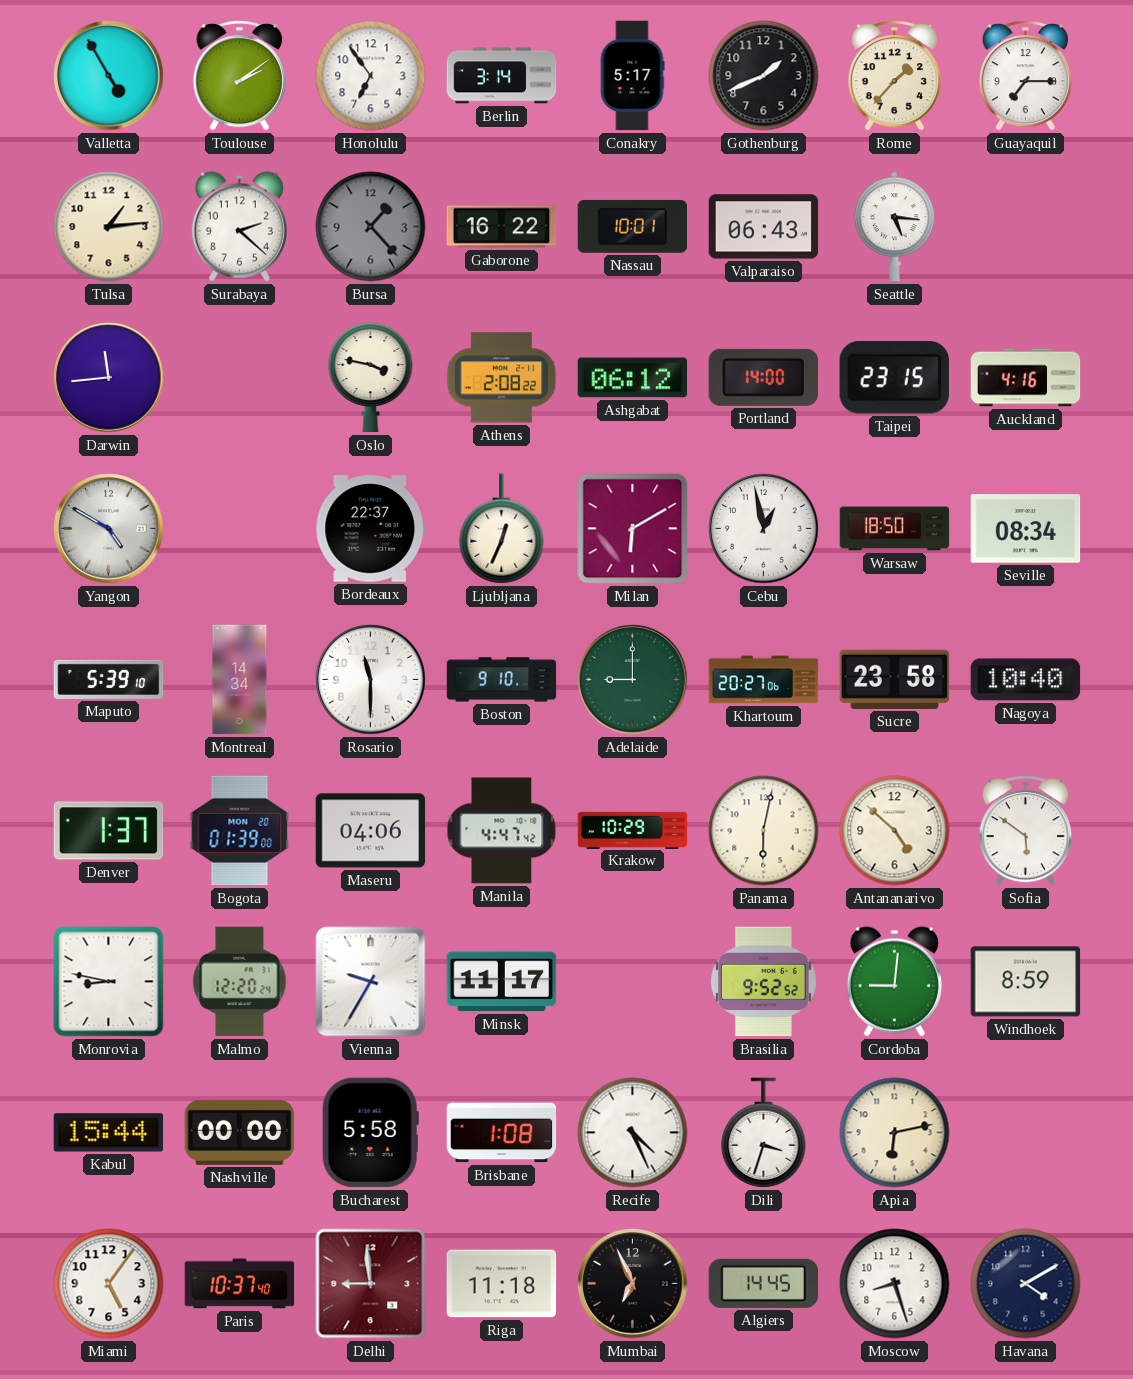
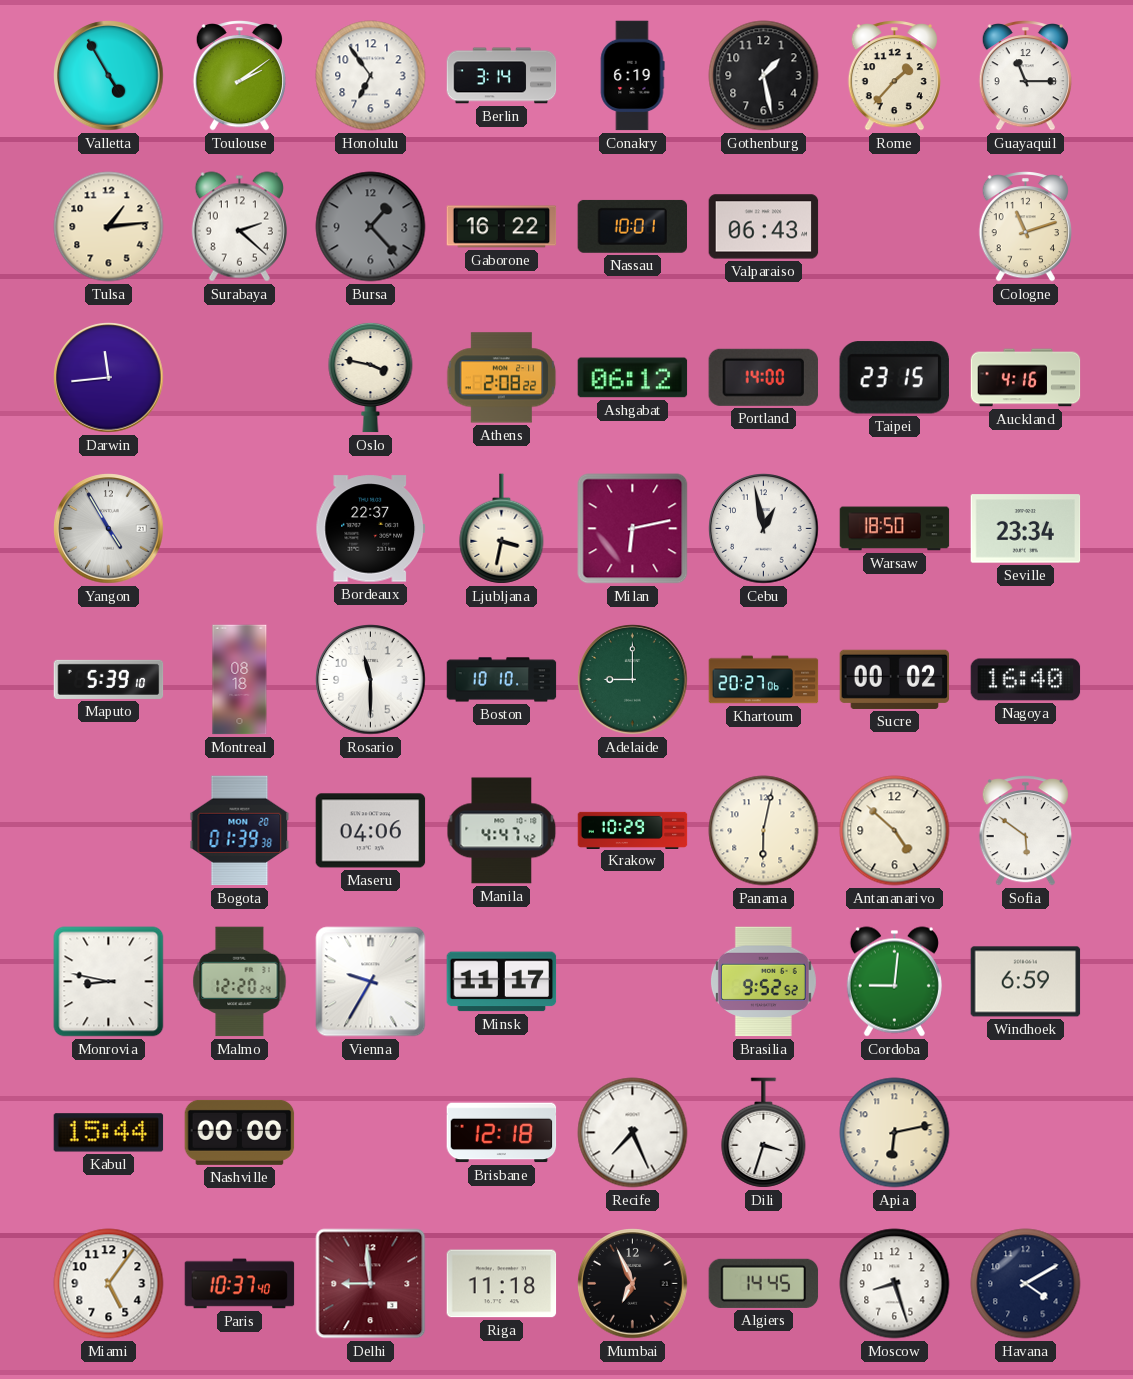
Conakry: 5:17 -> 6:19
Gothenburg: 1:41 -> 1:28
Guayaquil: 7:15 -> 11:15
Seattle: 5:16 -> none
Cologne: none -> 11:12
Yangon: 4:50 -> 4:55
Ljubljana: 12:34 -> 3:32
Milan: 6:10 -> 6:13
Seville: 08:34 -> 23:34
Montreal: 14:34 -> 08:18
Boston: 9:10 -> 10:10
Sucre: 23:58 -> 00:02
Nagoya: 10:40 -> 16:40
Denver: 1:37 -> none
Bogota: 01:39:00 -> 01:39:38
Windhoek: 8:59 -> 6:59
Bucharest: 5:58 -> none
Brisbane: 1:08 -> 12:18
Recife: 4:26 -> 7:26
